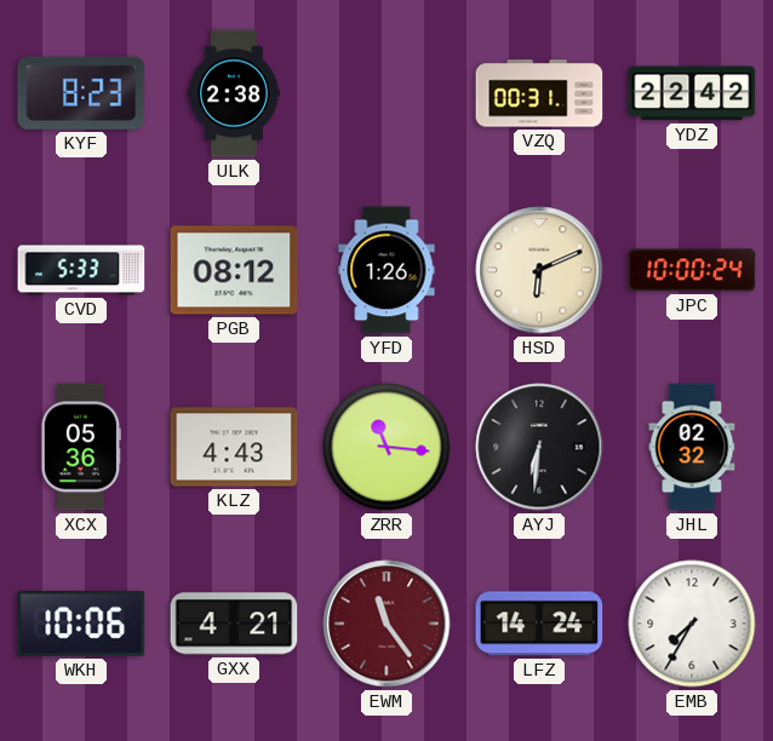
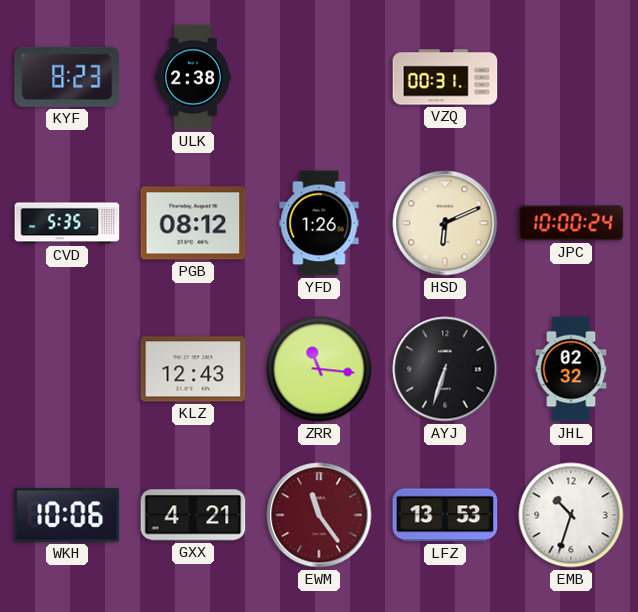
YDZ: 22:42 -> none
CVD: 5:33 -> 5:35
XCX: 05:36 -> none
KLZ: 4:43 -> 12:43
AYJ: 6:31 -> 6:33
LFZ: 14:24 -> 13:53
EMB: 7:35 -> 10:33
